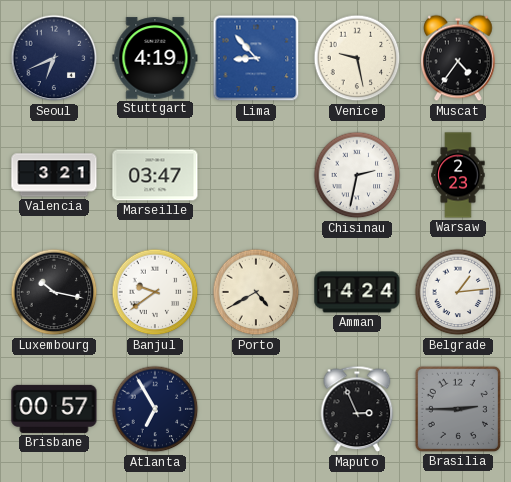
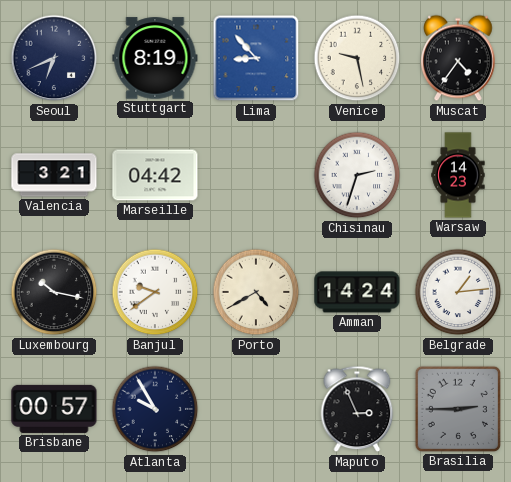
Stuttgart: 4:19 -> 8:19
Marseille: 03:47 -> 04:42
Chisinau: 2:32 -> 2:33
Warsaw: 2:23 -> 14:23
Atlanta: 6:55 -> 9:55
